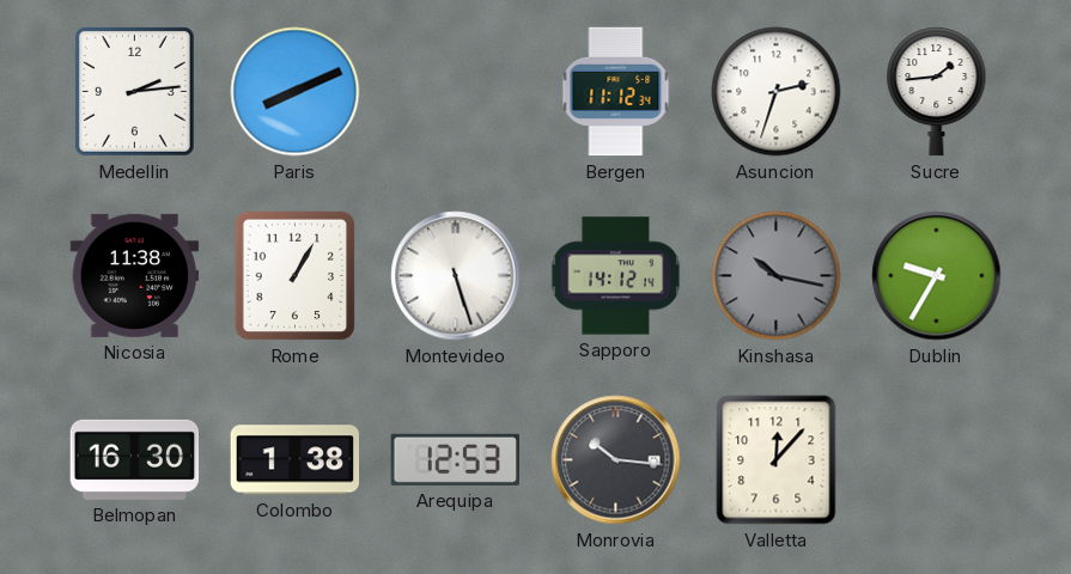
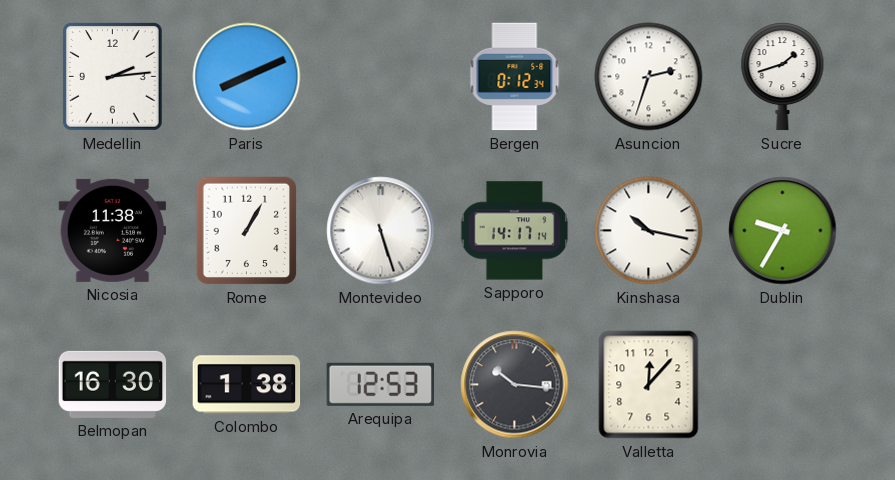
Bergen: 11:12 -> 0:12
Sucre: 1:44 -> 1:42
Sapporo: 14:12 -> 14:17
Kinshasa dial: grey -> white
